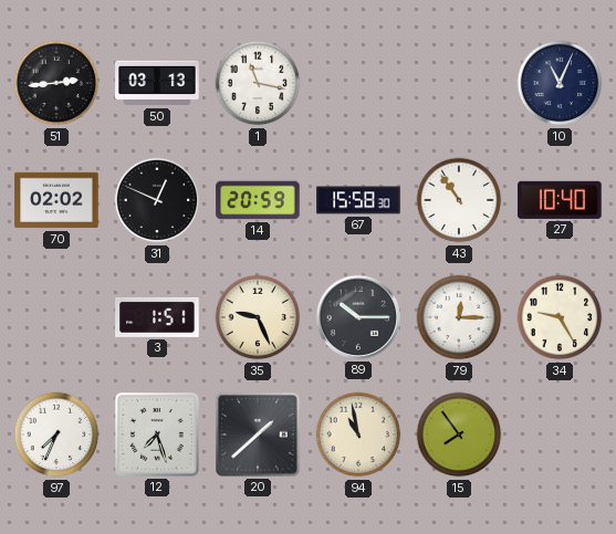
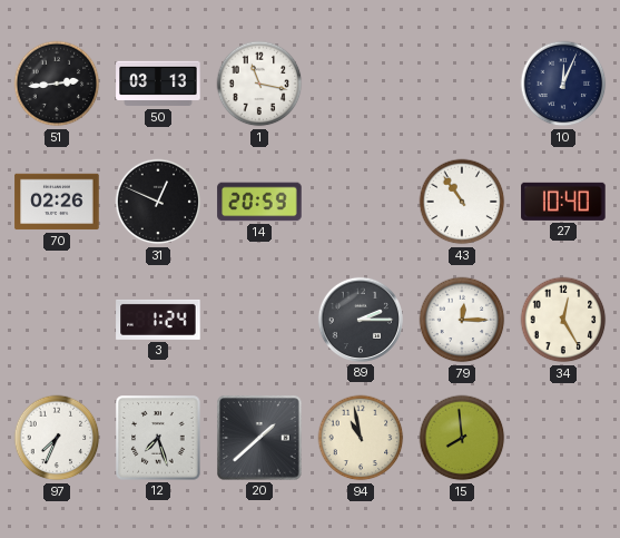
10: 11:04 -> 12:04
70: 02:02 -> 02:26
67: 15:58 -> none
3: 1:51 -> 1:24
35: 9:26 -> none
89: 10:15 -> 2:15
34: 9:25 -> 12:25
15: 7:54 -> 7:59
